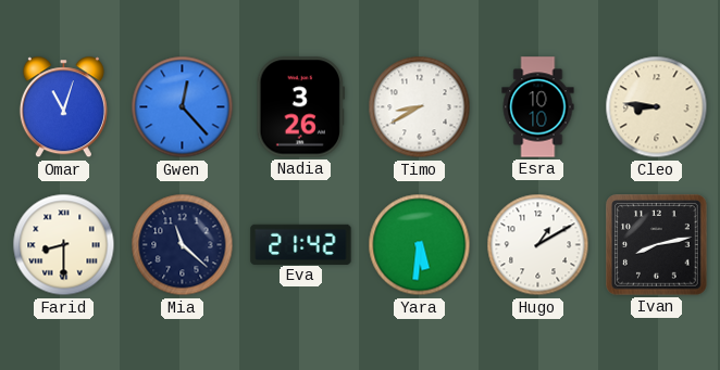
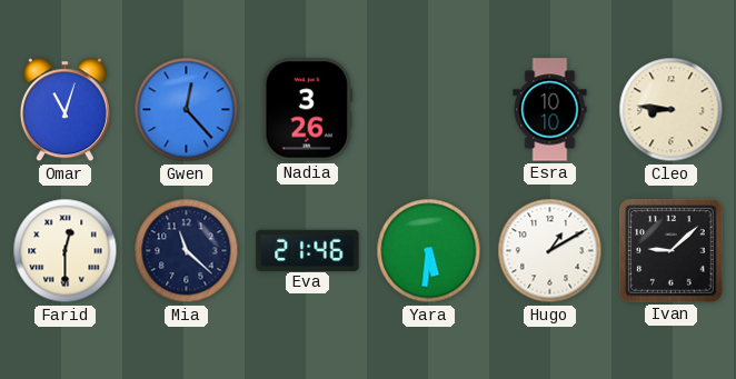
Timo: 8:40 -> none
Farid: 8:30 -> 12:30
Eva: 21:42 -> 21:46
Ivan: 8:13 -> 9:08
